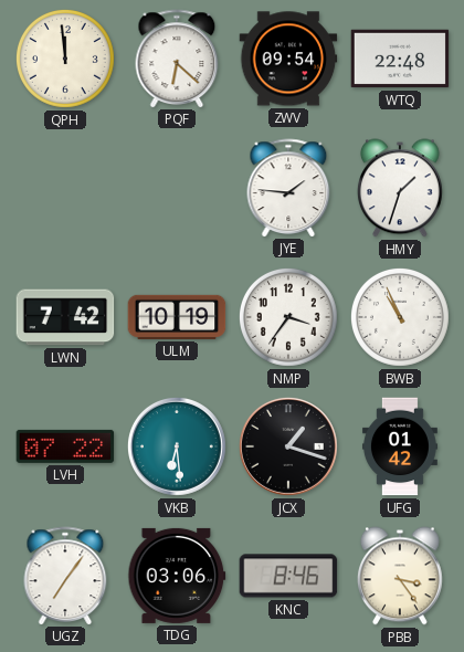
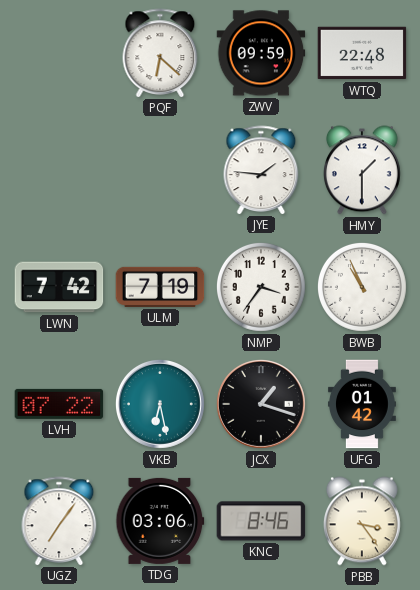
QPH: 11:59 -> none
ZWV: 09:54 -> 09:59
HMY: 1:33 -> 1:30
ULM: 10:19 -> 7:19
VKB: 6:29 -> 6:28
